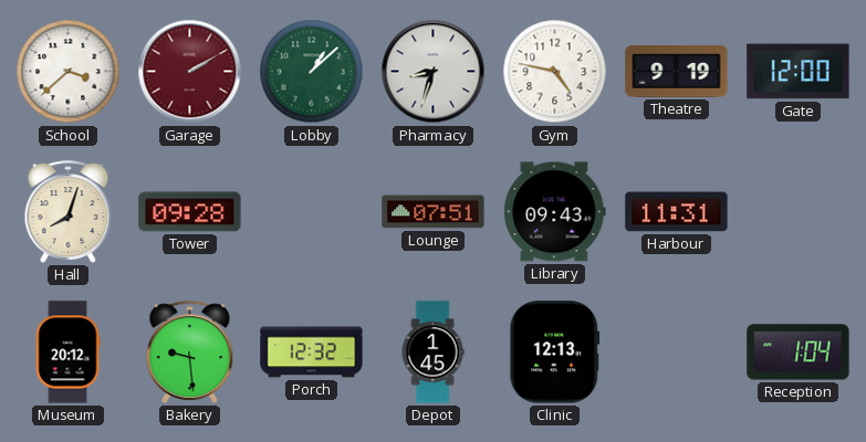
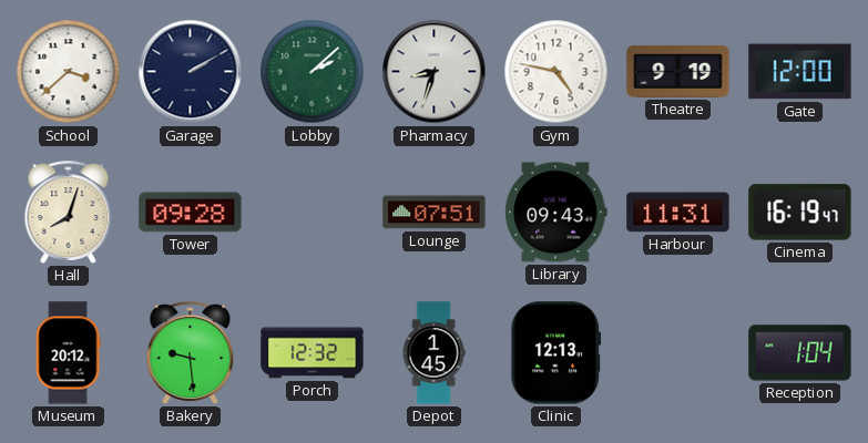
Garage dial: burgundy -> navy
Lobby: 1:08 -> 2:08
Cinema: none -> 16:19
